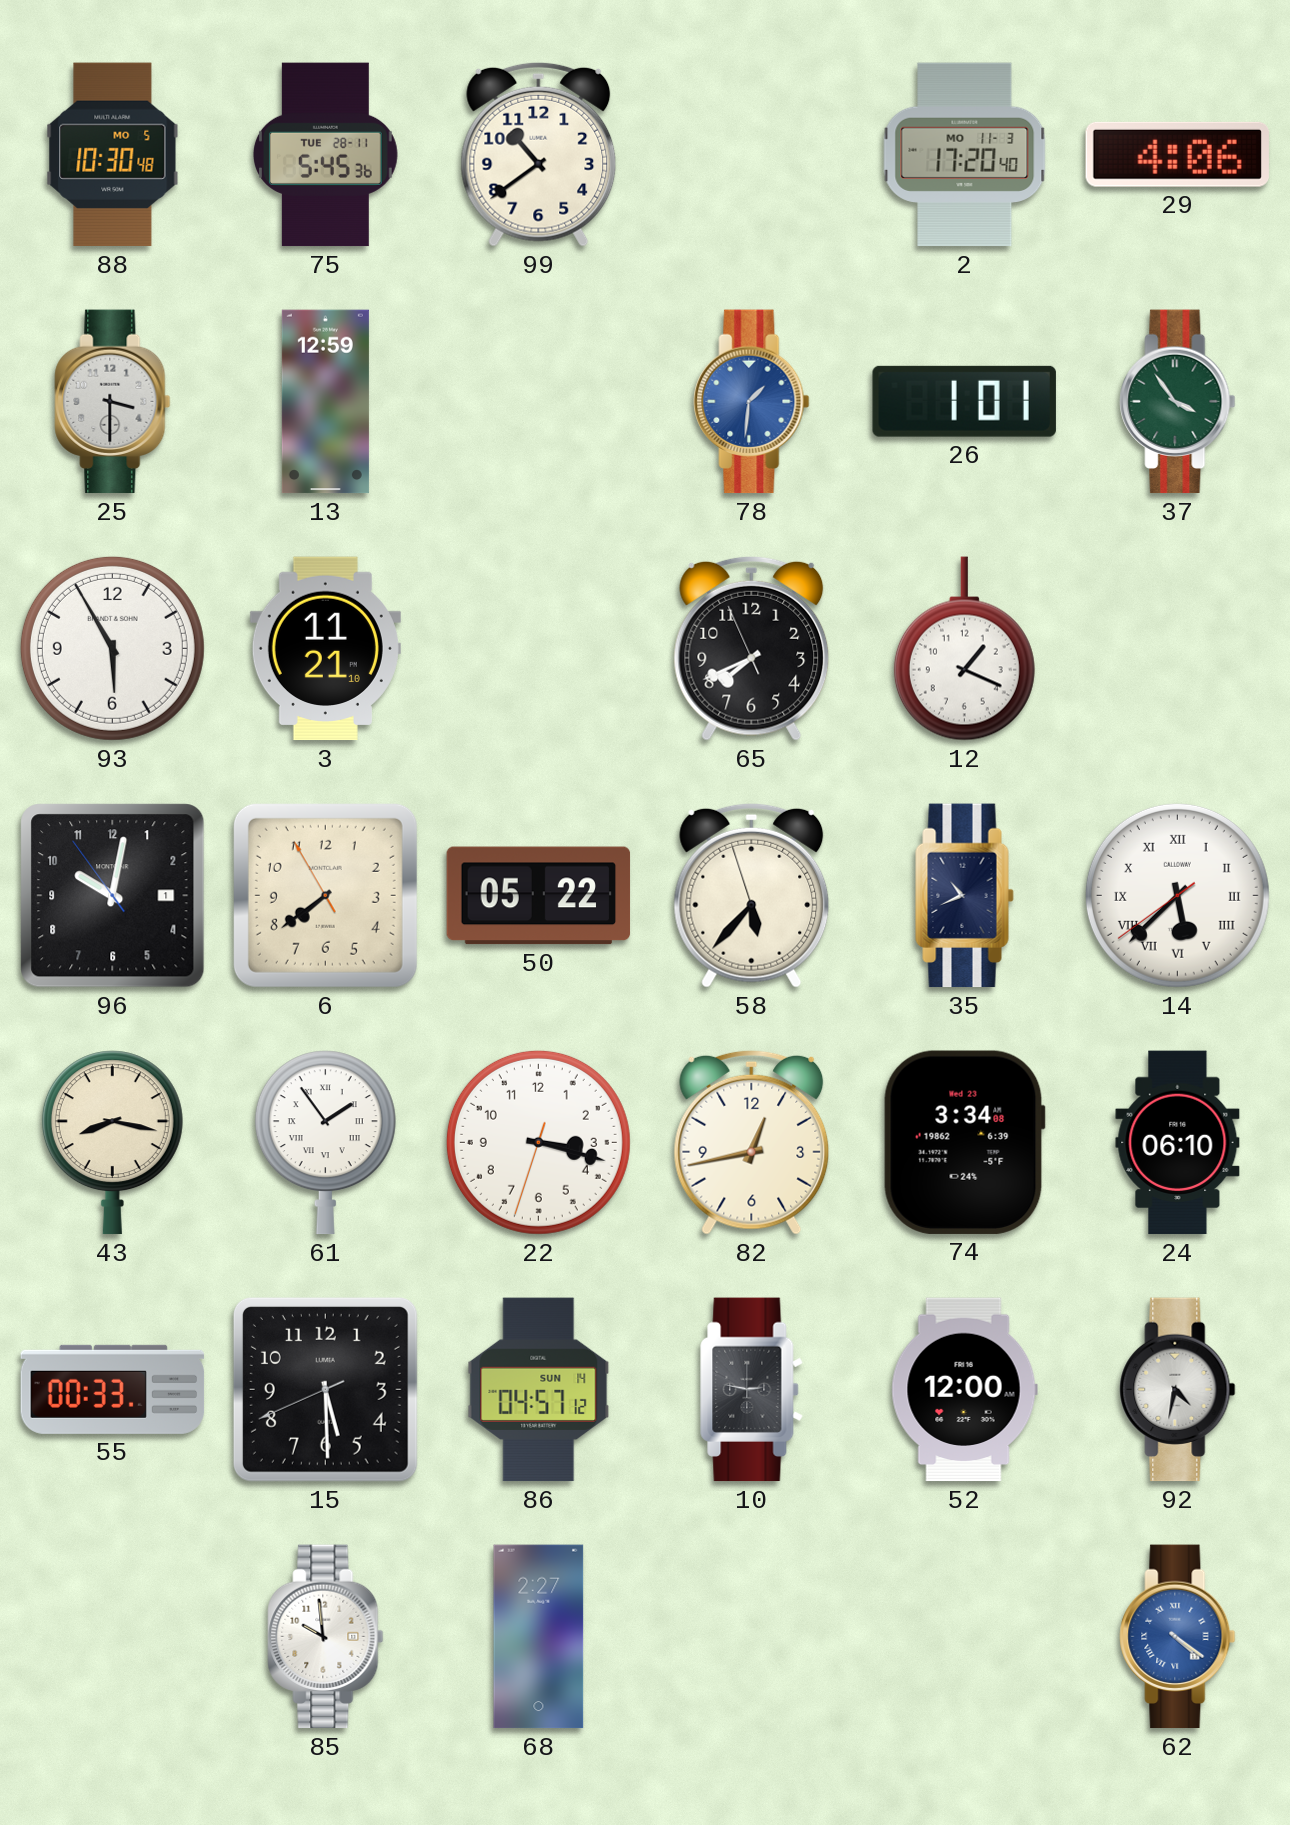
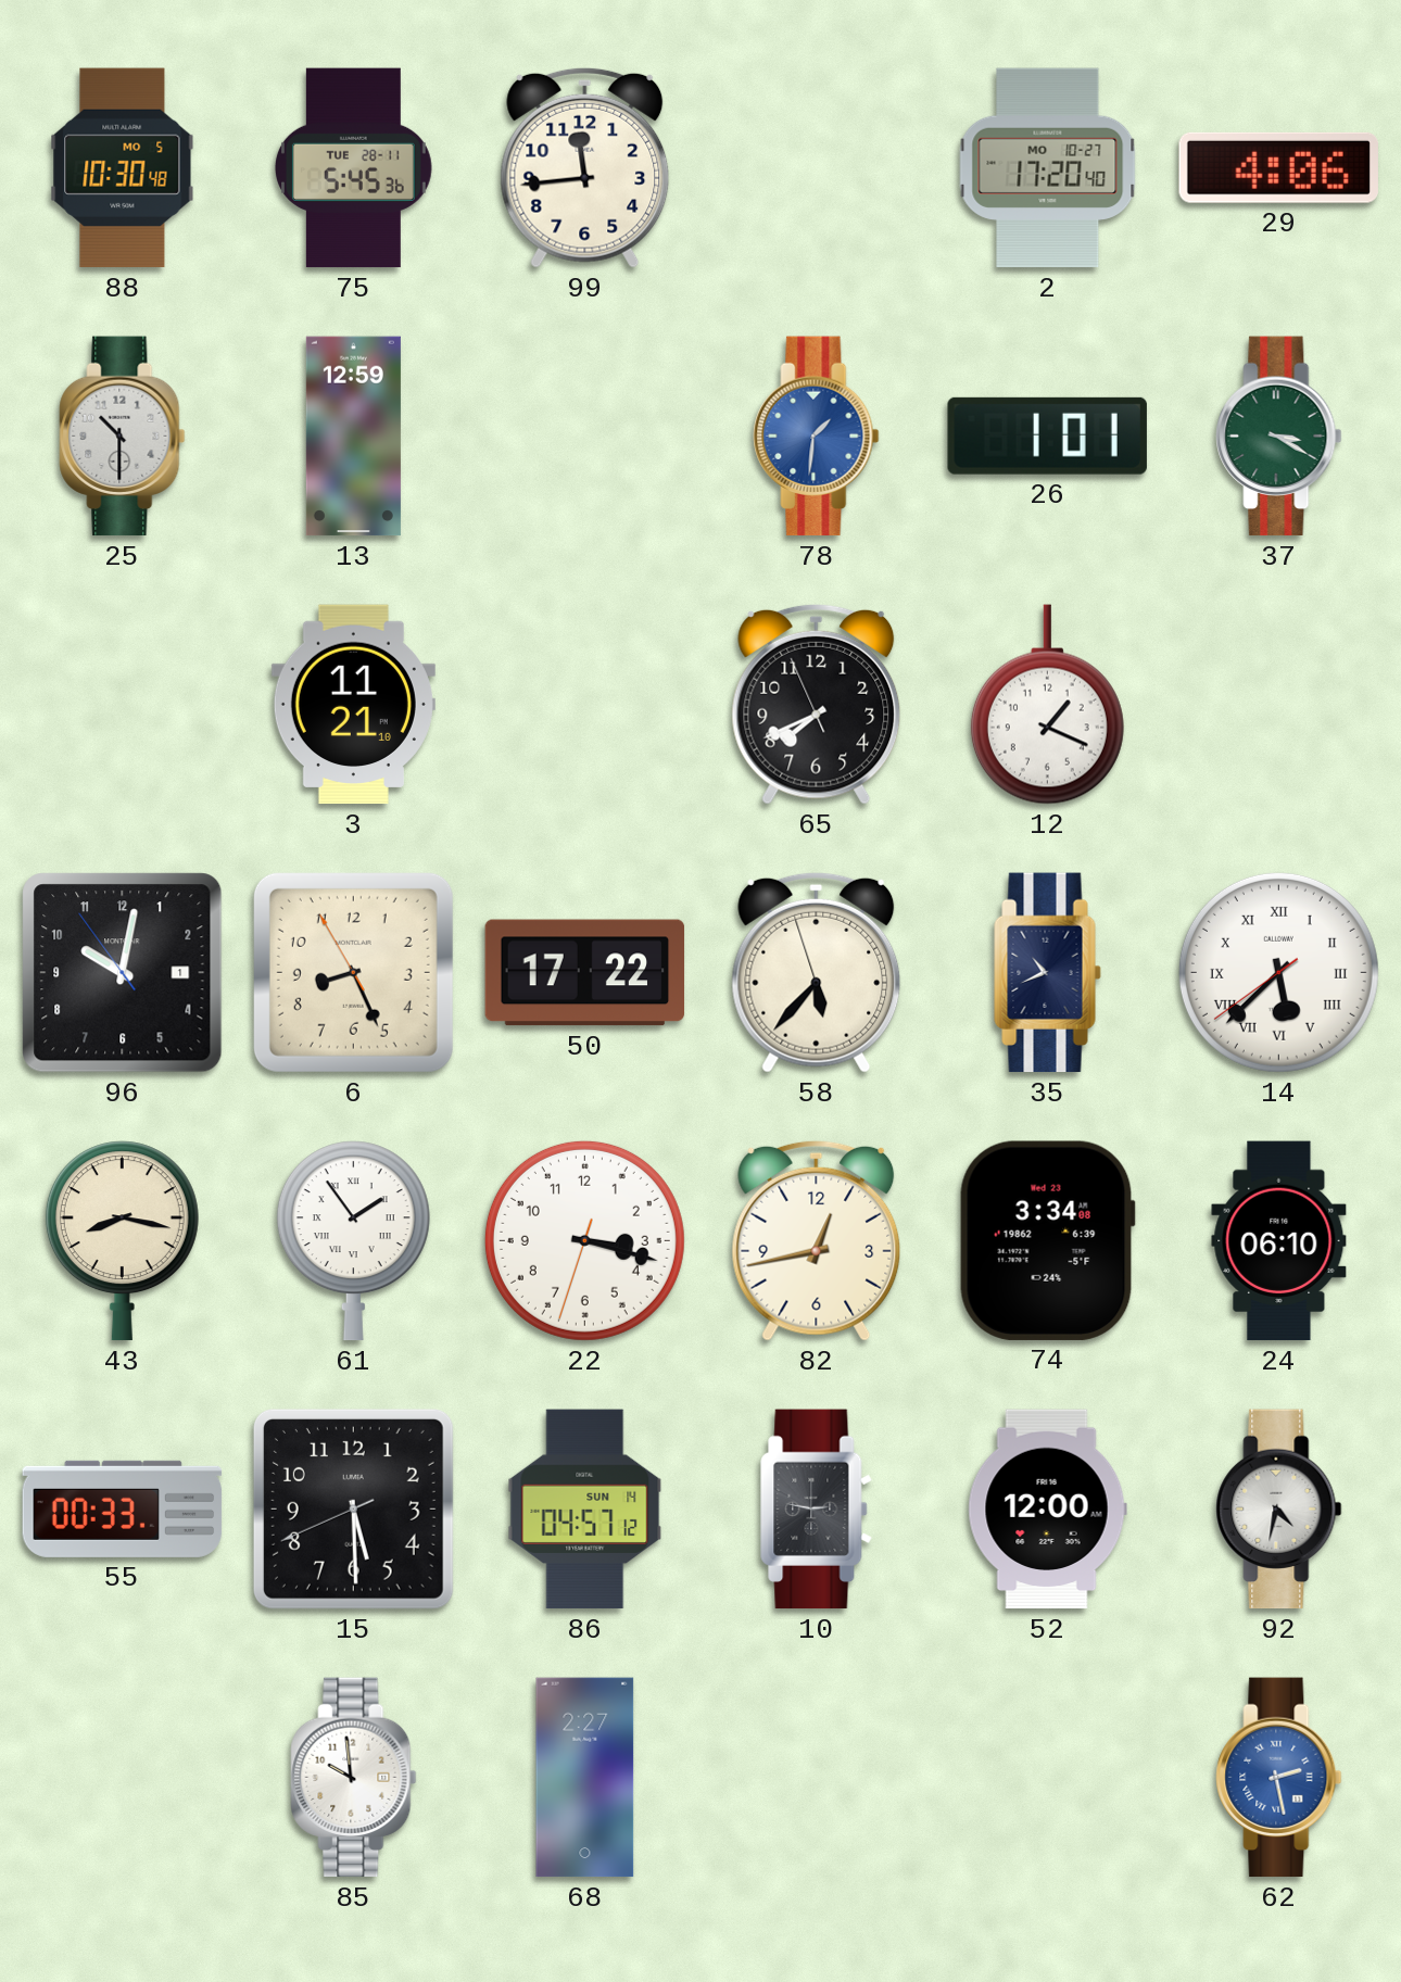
99: 10:39 -> 11:44
2 date: MO 11-3 -> MO 10-27
25: 3:30 -> 10:30
37: 3:54 -> 3:20
93: 5:55 -> none
6: 7:38 -> 8:25
50: 05:22 -> 17:22
62: 4:21 -> 2:28
